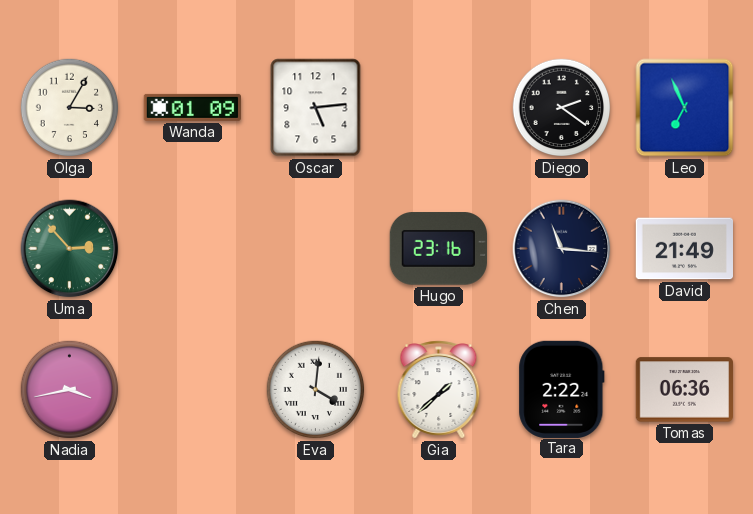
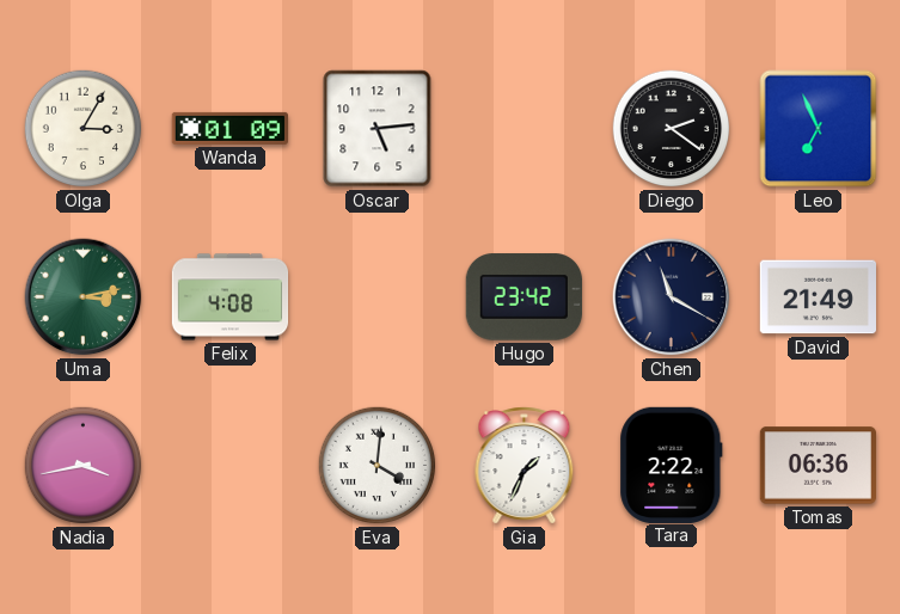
Uma: 2:53 -> 3:13
Felix: none -> 4:08
Hugo: 23:16 -> 23:42
Chen: 11:16 -> 11:20
Gia: 1:38 -> 1:34
